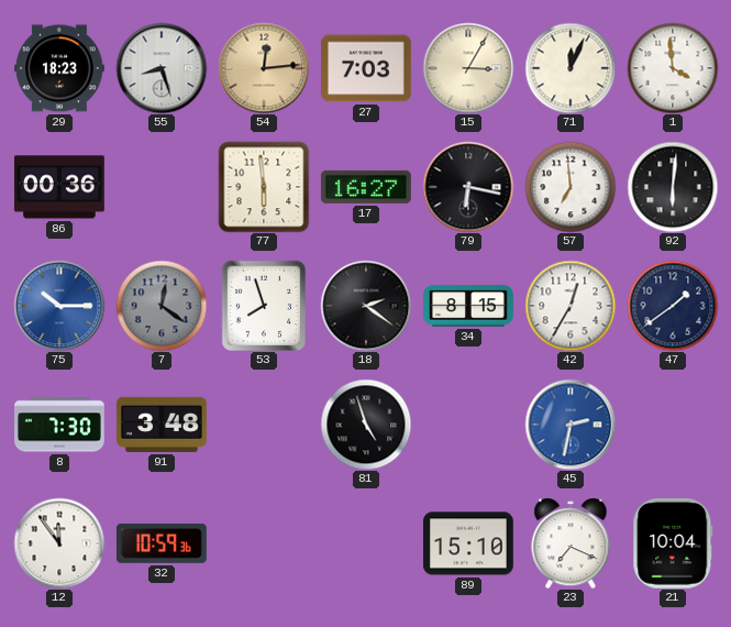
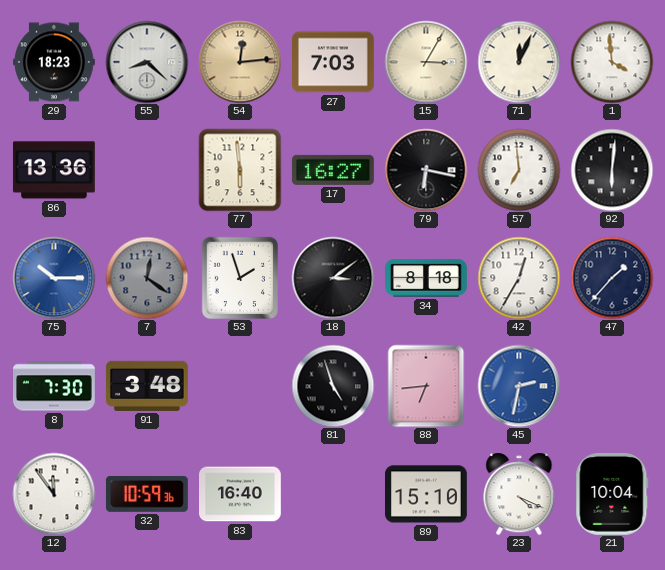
55: 8:27 -> 8:22
86: 00:36 -> 13:36
53: 7:57 -> 1:57
18: 2:21 -> 3:09
34: 8:15 -> 8:18
47: 1:39 -> 1:37
88: none -> 6:44
83: none -> 16:40
23: 7:19 -> 4:19
